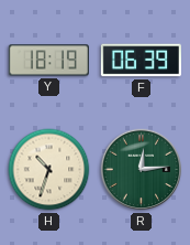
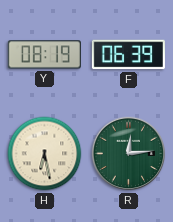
Y: 18:19 -> 08:19
H: 10:33 -> 6:28
